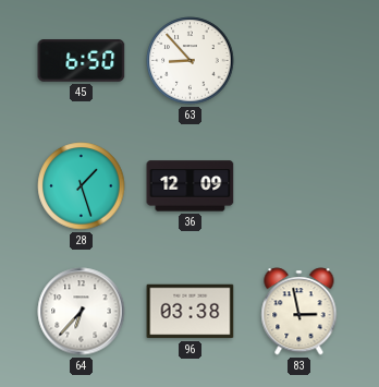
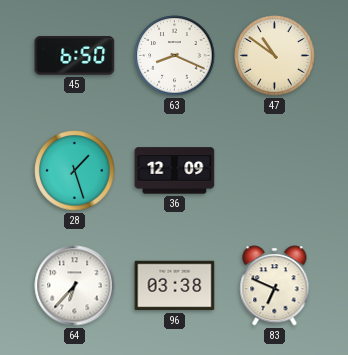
63: 8:53 -> 8:19
47: none -> 10:51
83: 2:58 -> 6:49
